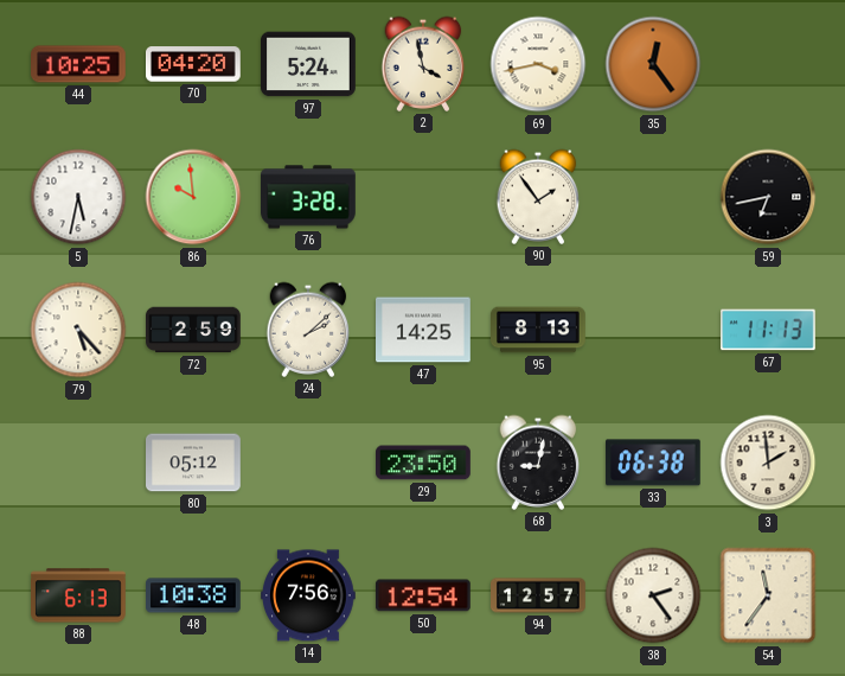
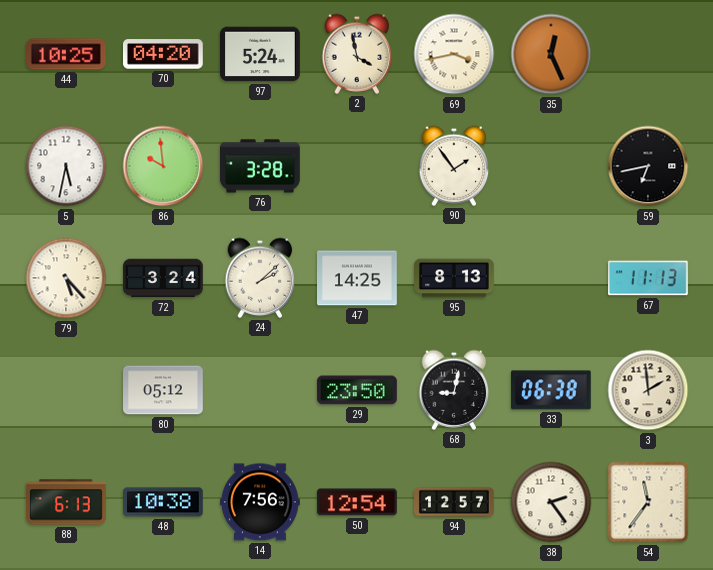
35: 12:24 -> 12:26
72: 2:59 -> 3:24
